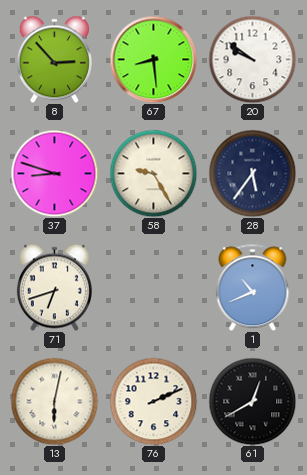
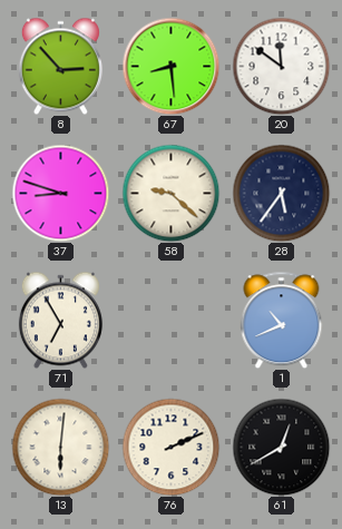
20: 9:51 -> 11:51
58: 9:25 -> 9:22
71: 6:42 -> 6:55
13: 6:02 -> 6:01
